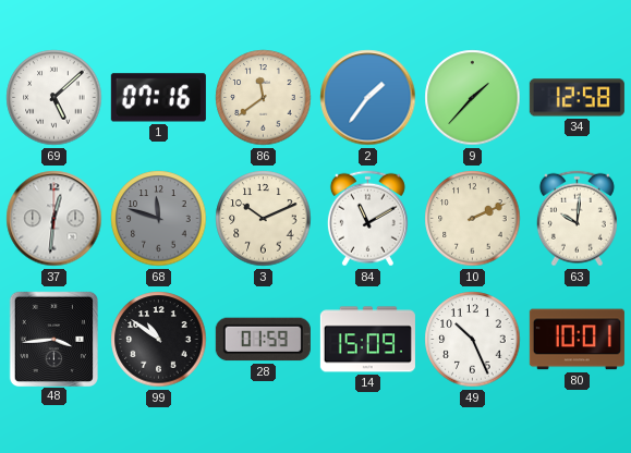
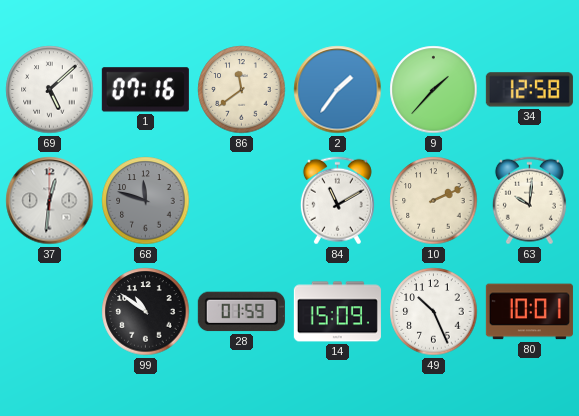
3: 10:11 -> none
48: 3:44 -> none
